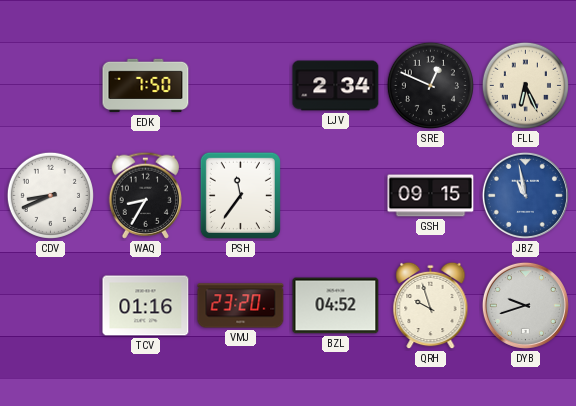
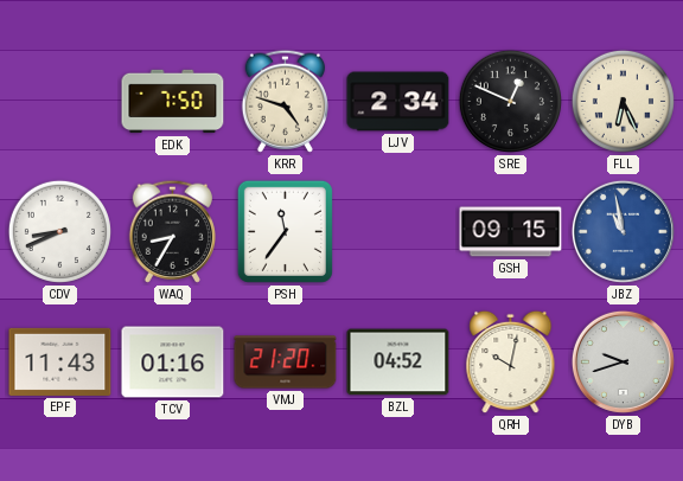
KRR: none -> 4:48
EPF: none -> 11:43
VMJ: 23:20 -> 21:20
QRH: 9:57 -> 10:02
